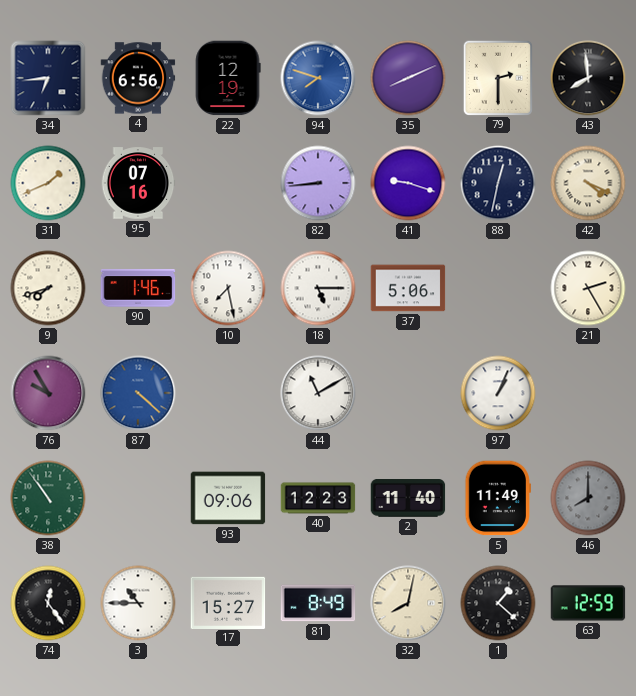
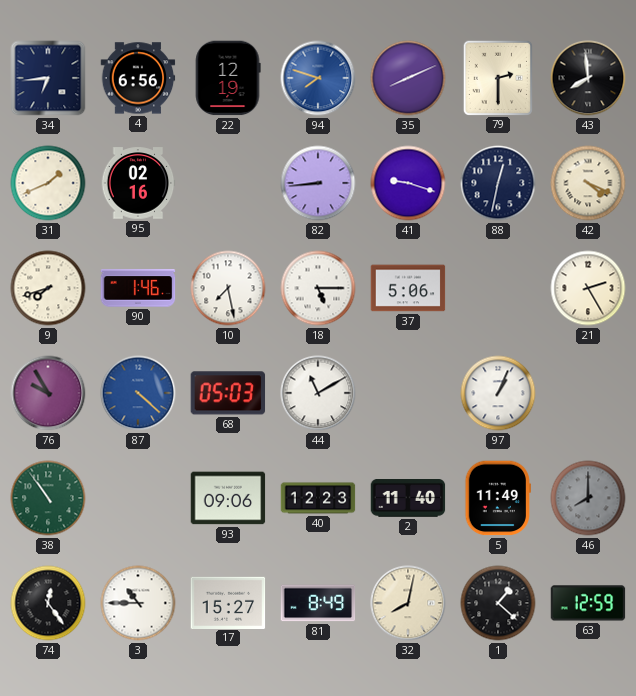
95: 07:16 -> 02:16
68: none -> 05:03
